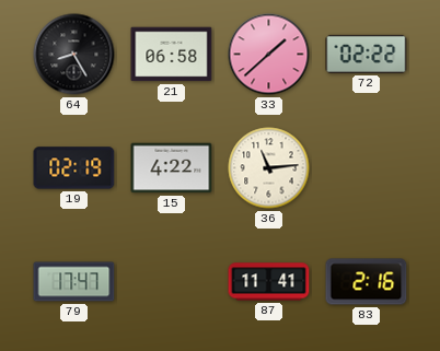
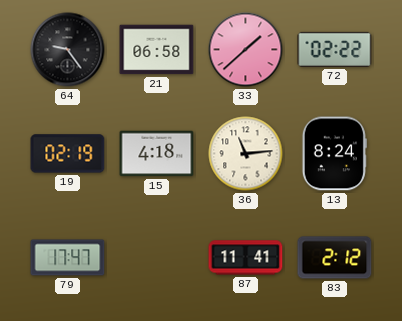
64: 8:25 -> 9:24
15: 4:22 -> 4:18
13: none -> 8:24
83: 2:16 -> 2:12
